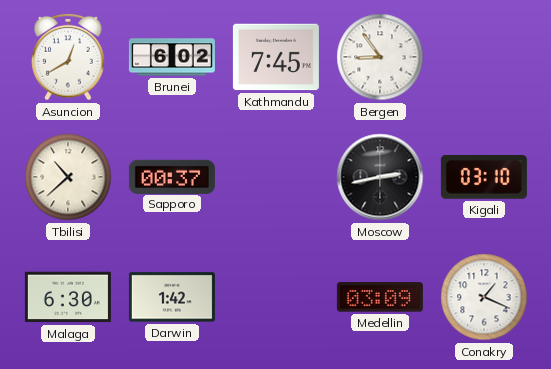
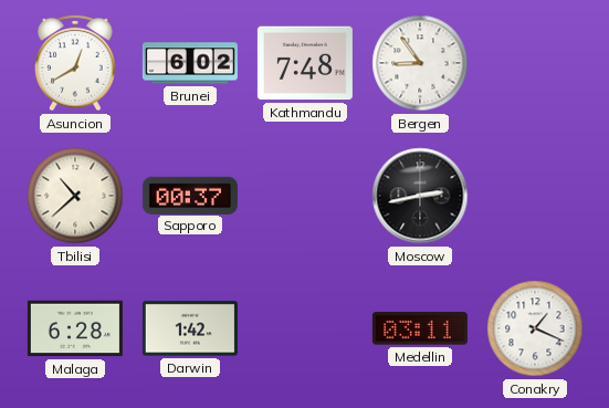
Kathmandu: 7:45 -> 7:48
Kigali: 03:10 -> none
Malaga: 6:30 -> 6:28
Medellin: 03:09 -> 03:11
